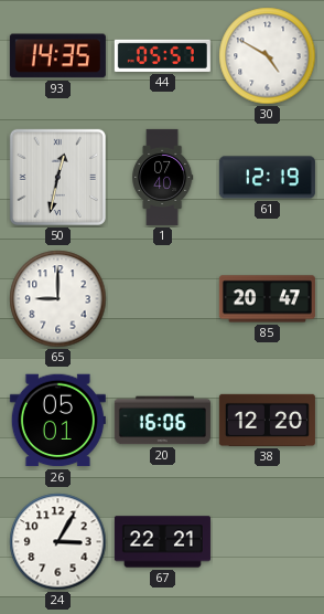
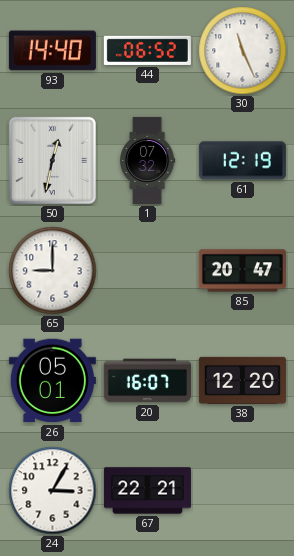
93: 14:35 -> 14:40
44: 05:57 -> 06:52
30: 4:50 -> 11:26
1: 07:40 -> 07:32
20: 16:06 -> 16:07
